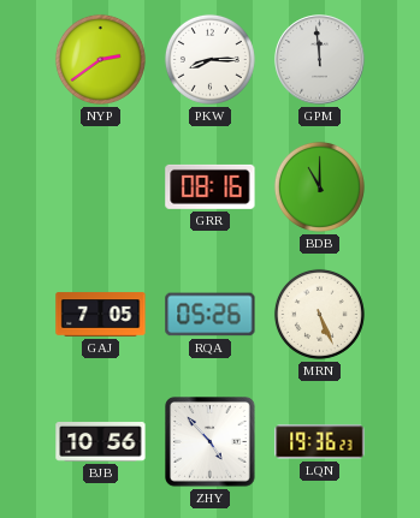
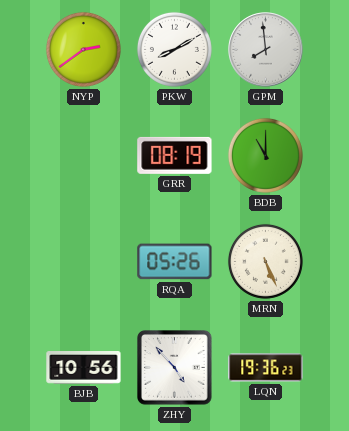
PKW: 8:15 -> 8:10
GPM: 11:59 -> 7:59
GRR: 08:16 -> 08:19
GAJ: 7:05 -> none
